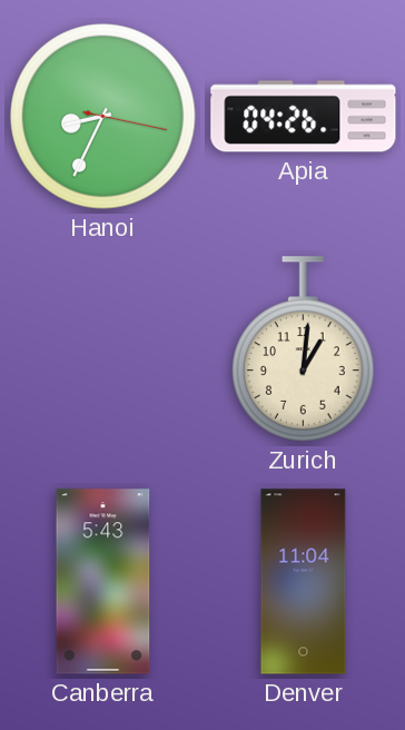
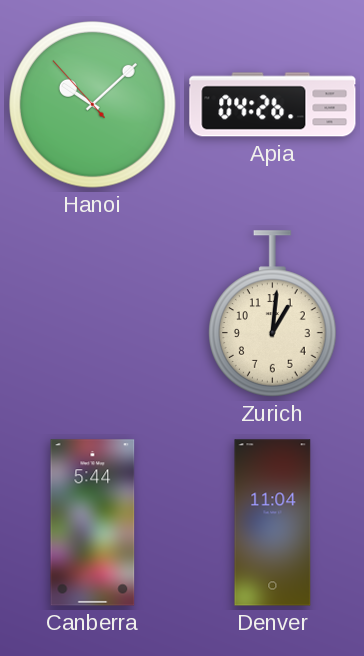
Hanoi: 8:34 -> 10:07
Canberra: 5:43 -> 5:44
